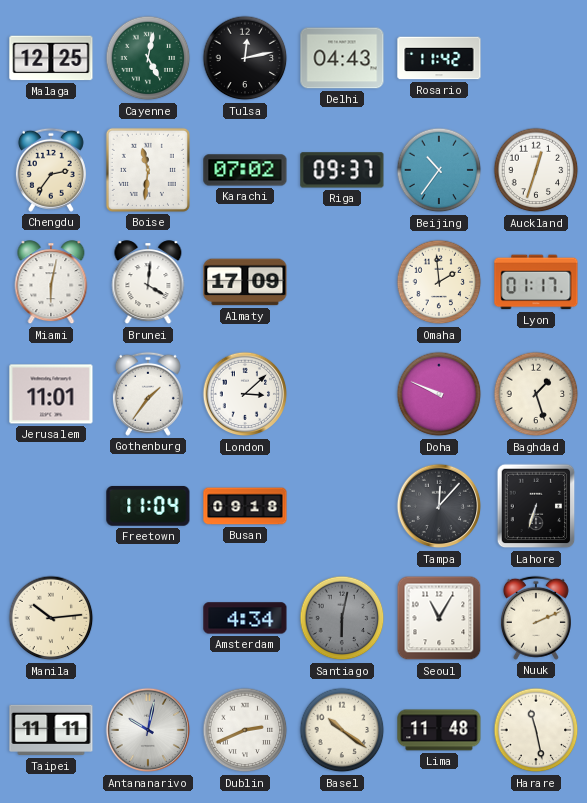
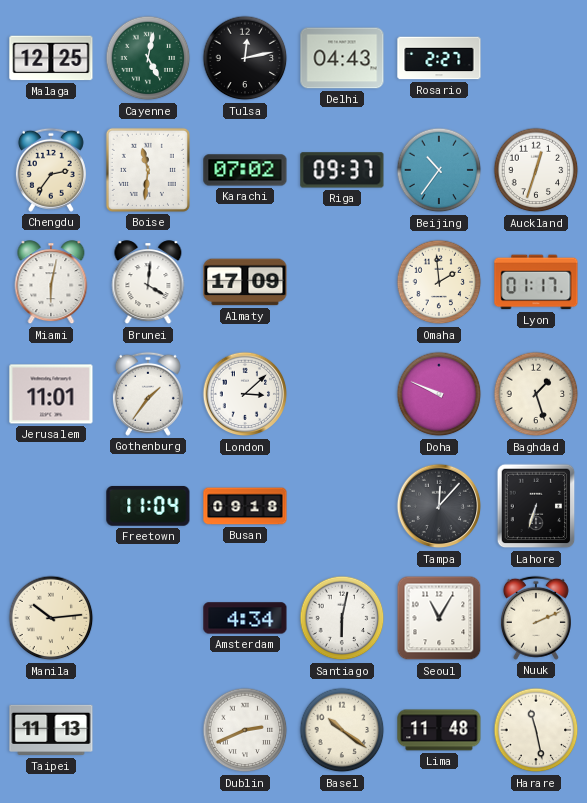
Rosario: 11:42 -> 2:27
Santiago dial: grey -> white
Taipei: 11:11 -> 11:13
Antananarivo: 10:02 -> none
